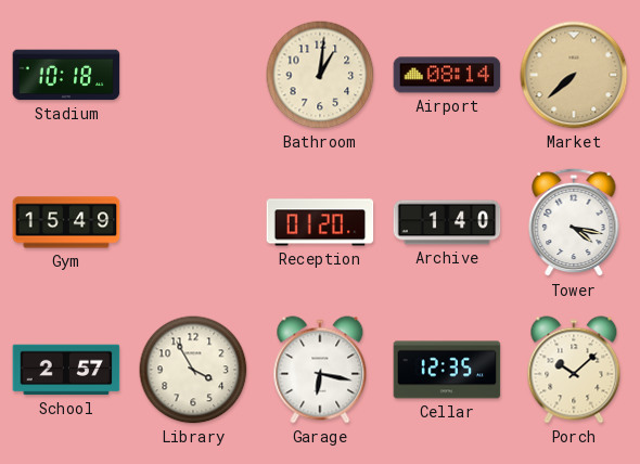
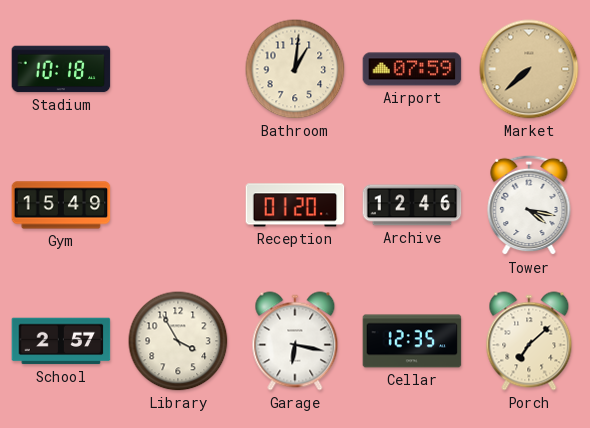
Airport: 08:14 -> 07:59
Archive: 1:40 -> 12:46
Porch: 10:08 -> 7:08
